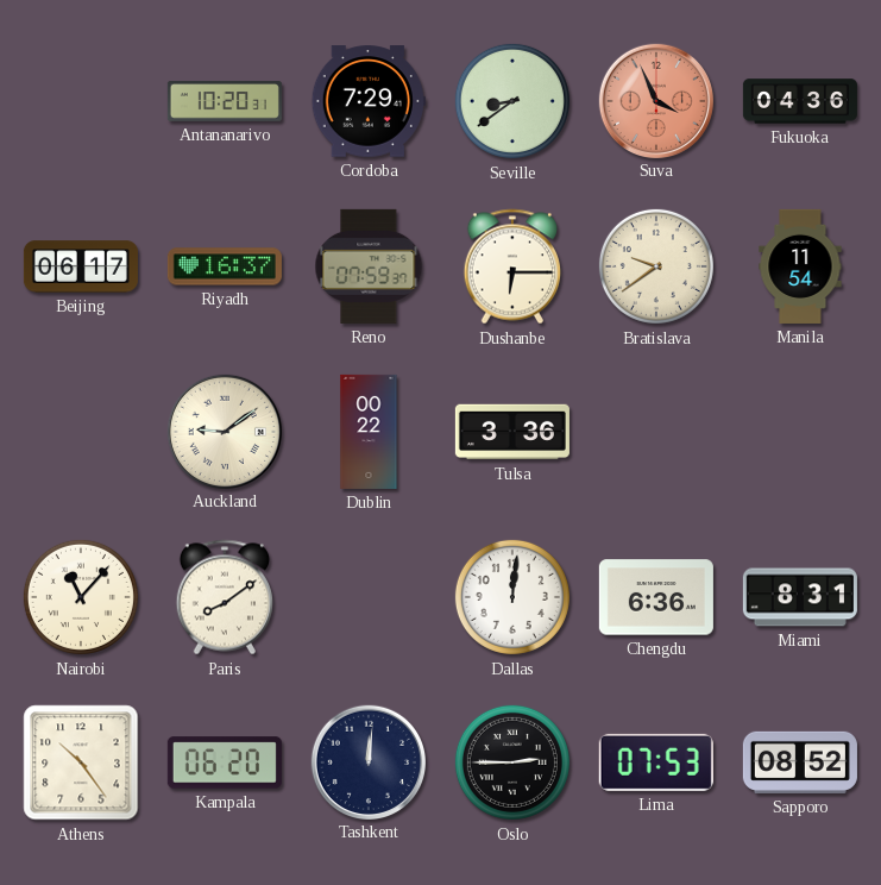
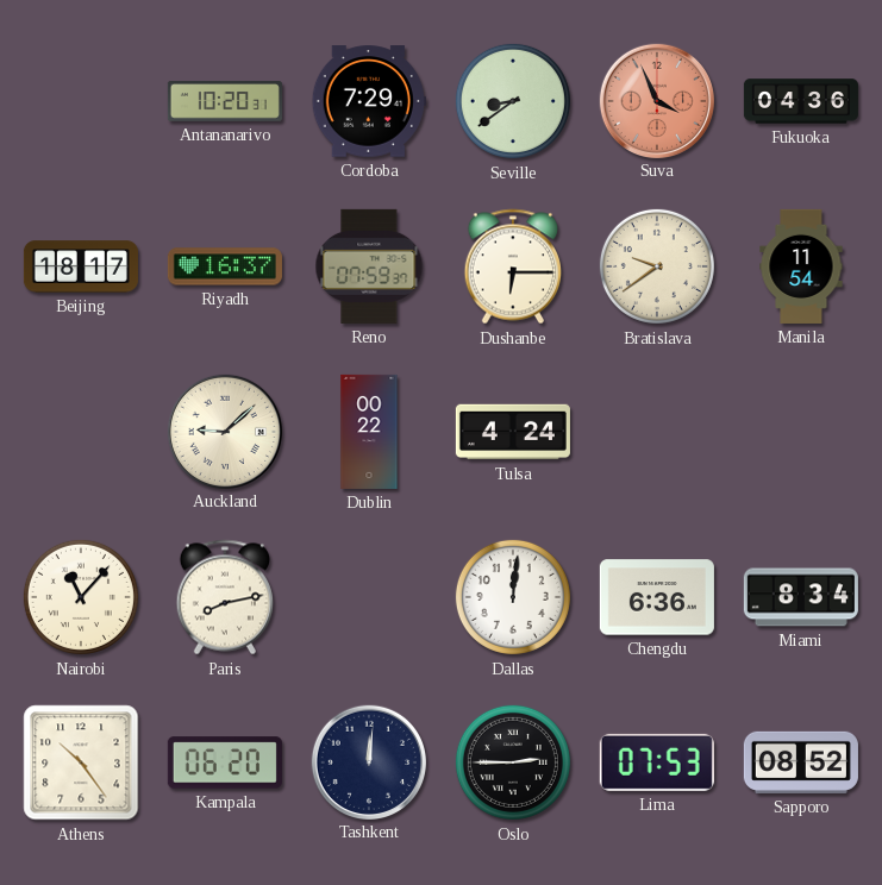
Beijing: 06:17 -> 18:17
Auckland: 9:09 -> 9:08
Tulsa: 3:36 -> 4:24
Paris: 8:09 -> 8:13
Miami: 8:31 -> 8:34
